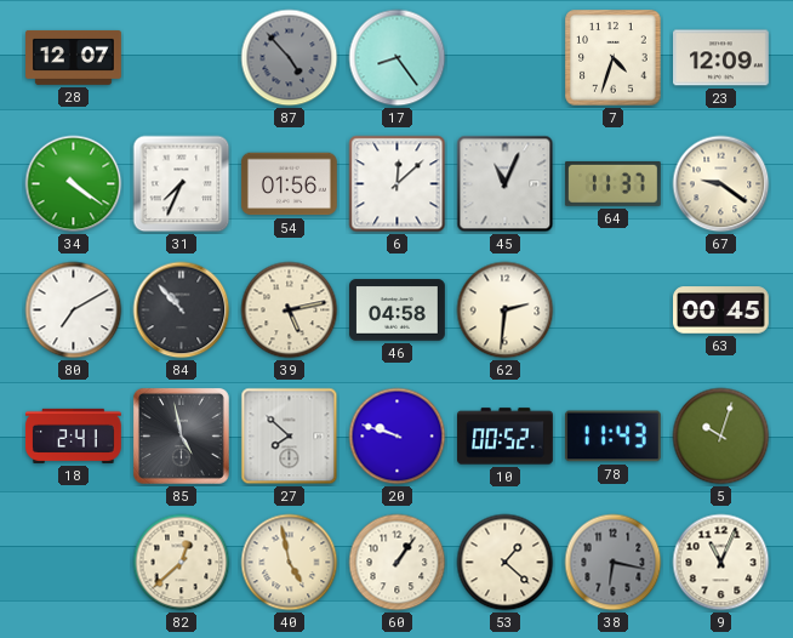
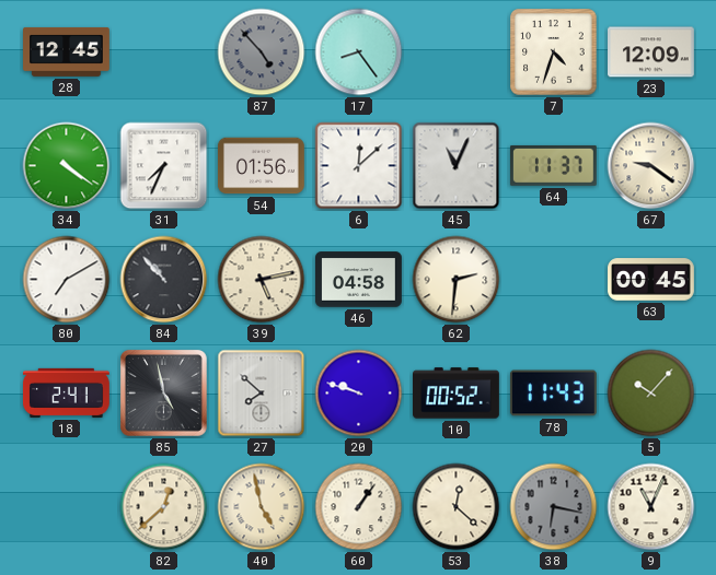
28: 12:07 -> 12:45
5: 10:03 -> 10:07
53: 1:22 -> 12:22
